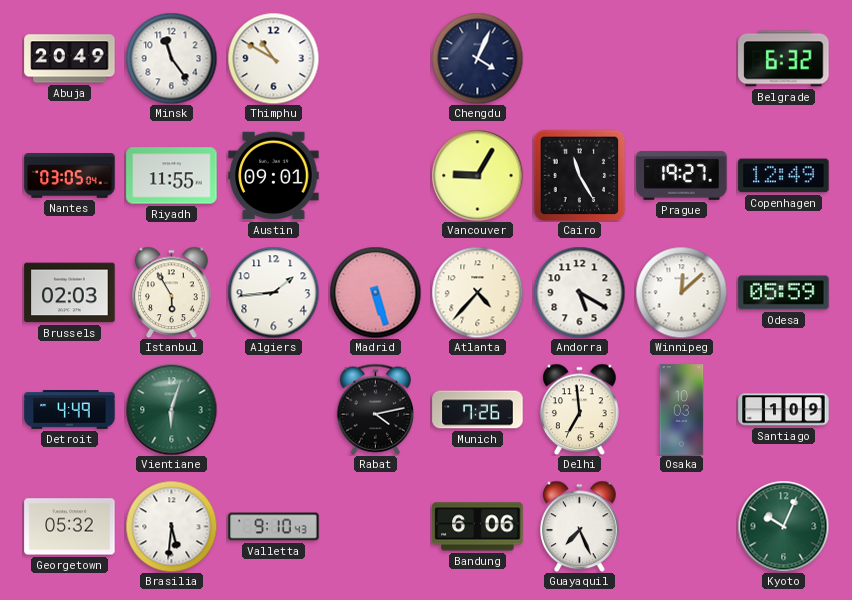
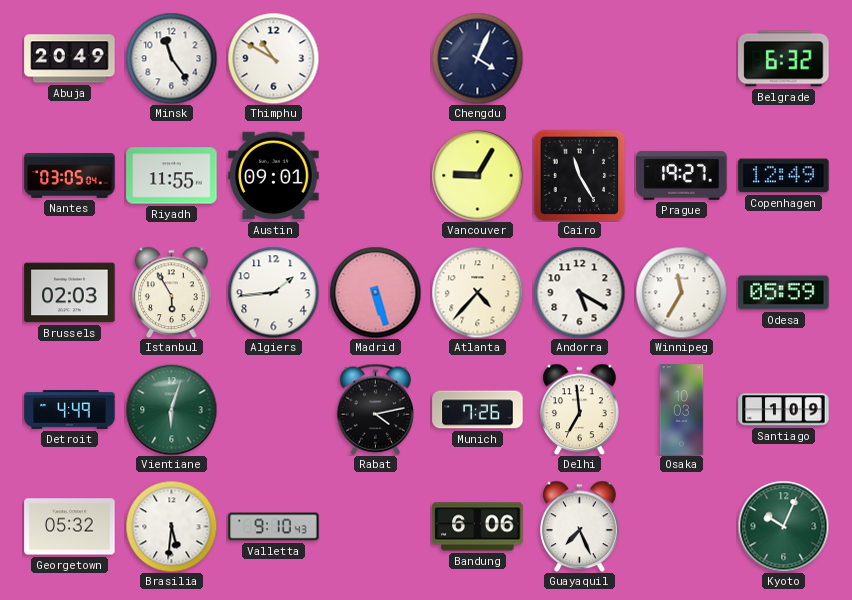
Winnipeg: 12:08 -> 11:35
